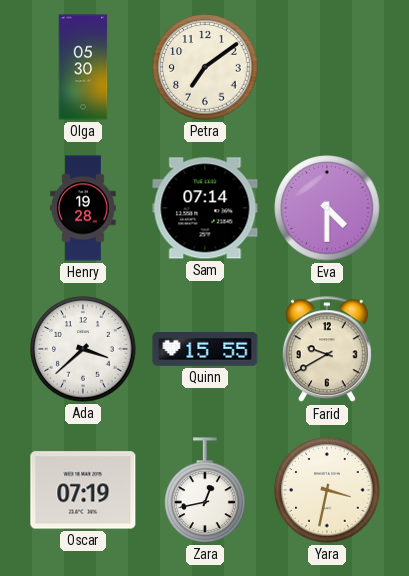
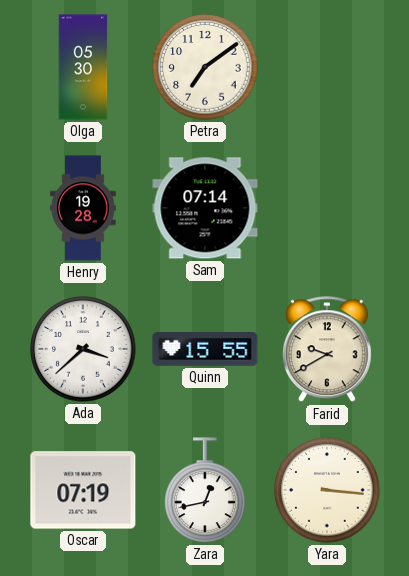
Eva: 4:30 -> none
Yara: 3:32 -> 3:16
